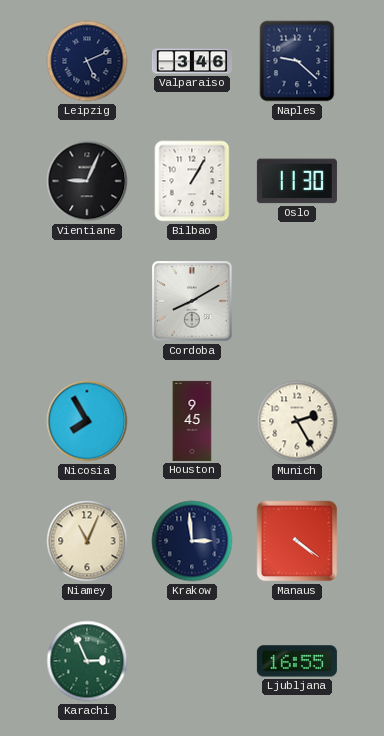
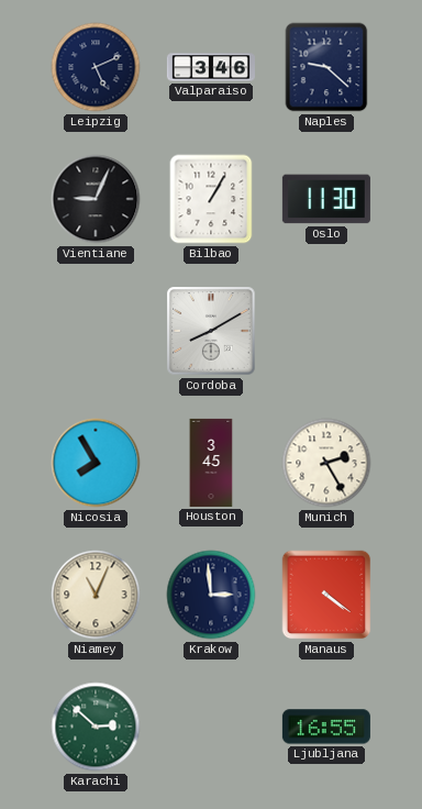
Houston: 9:45 -> 3:45
Karachi: 2:56 -> 2:52
